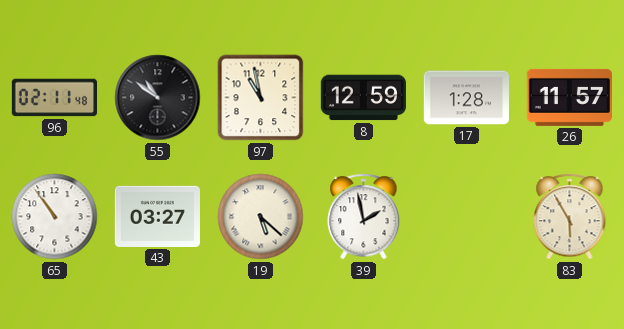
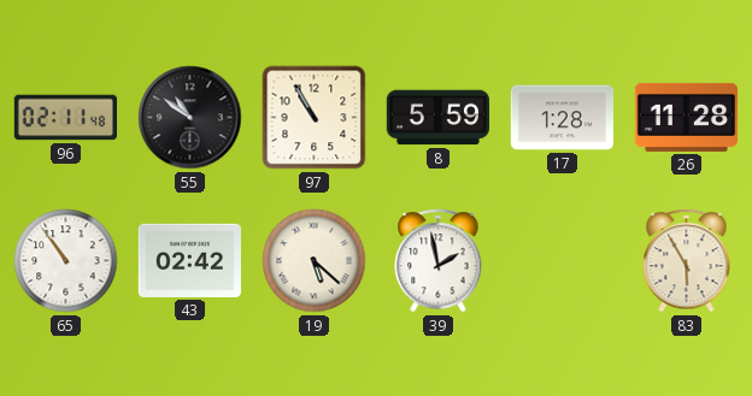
97: 10:58 -> 10:55
8: 12:59 -> 5:59
26: 11:57 -> 11:28
43: 03:27 -> 02:42
